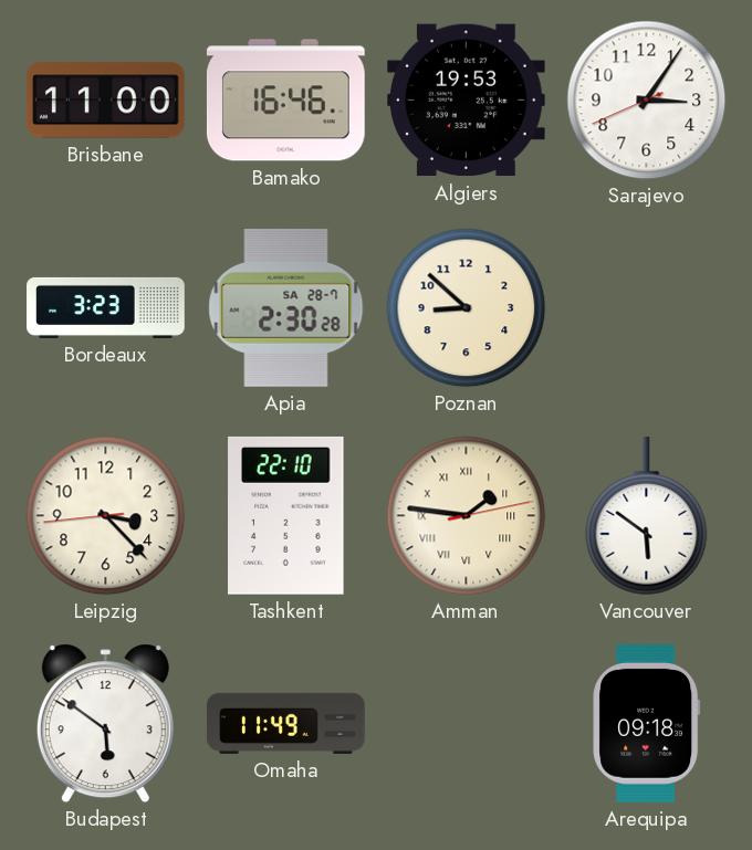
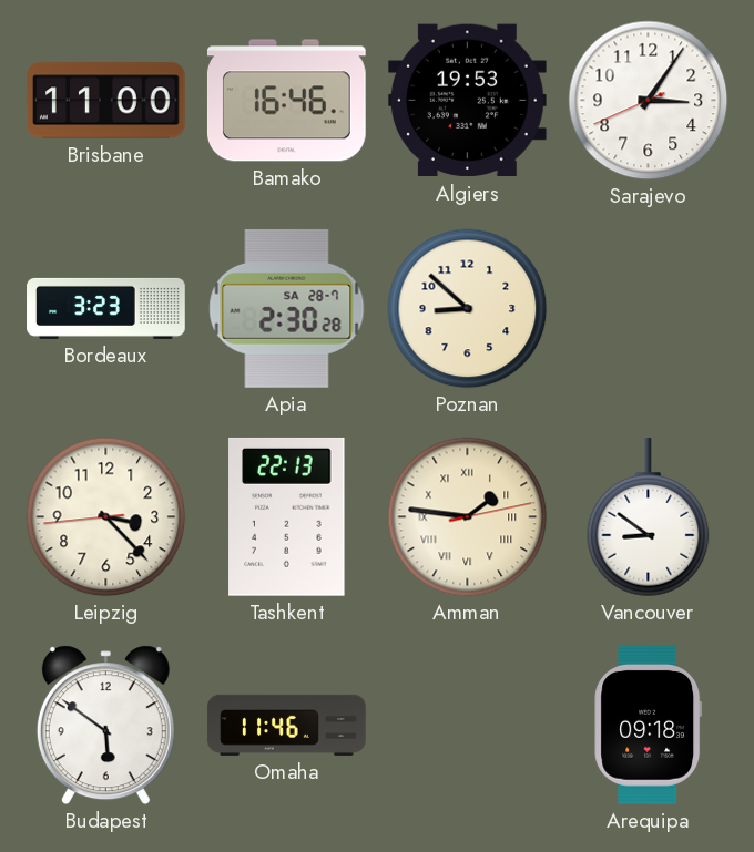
Tashkent: 22:10 -> 22:13
Vancouver: 5:51 -> 8:51
Omaha: 11:49 -> 11:46
